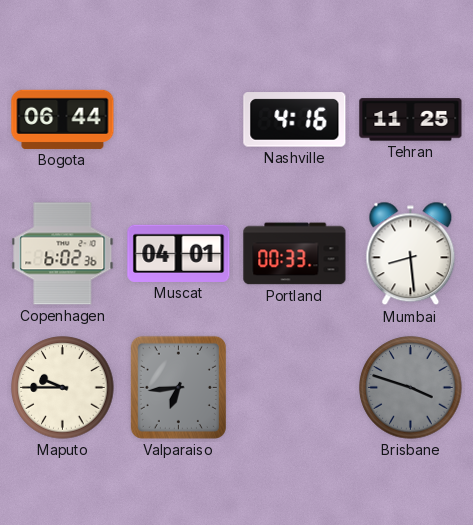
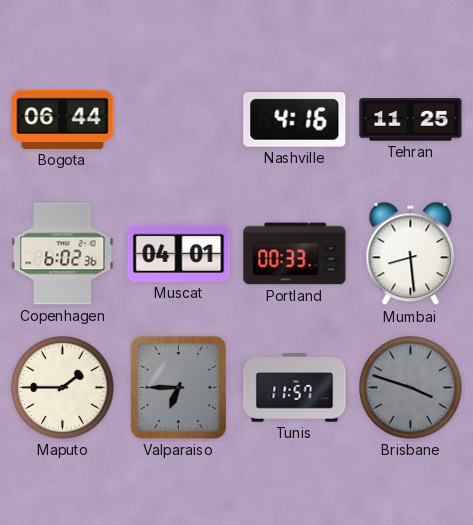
Maputo: 9:45 -> 1:45
Valparaiso: 6:44 -> 6:45
Tunis: none -> 11:57
